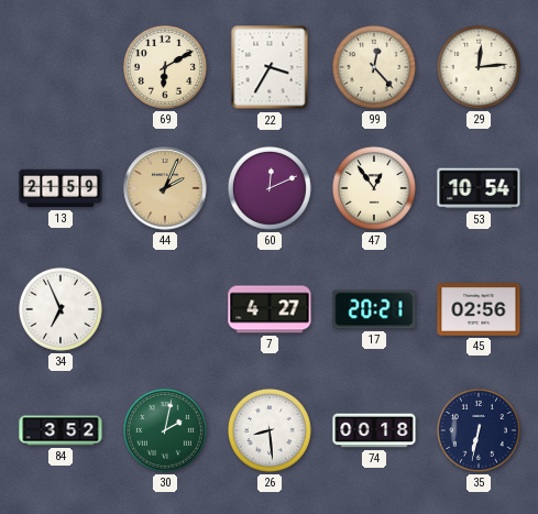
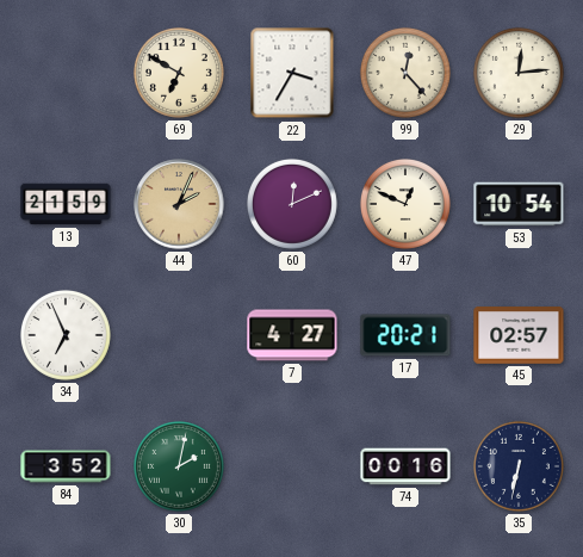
69: 6:10 -> 6:50
47: 12:54 -> 12:49
45: 02:56 -> 02:57
26: 8:29 -> none
74: 00:18 -> 00:16
